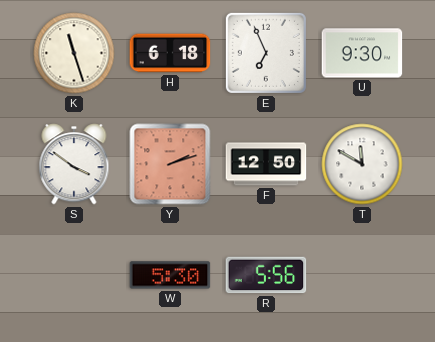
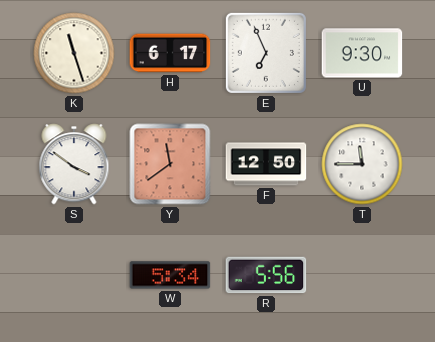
H: 6:18 -> 6:17
Y: 2:12 -> 11:39
T: 11:50 -> 11:45
W: 5:30 -> 5:34
